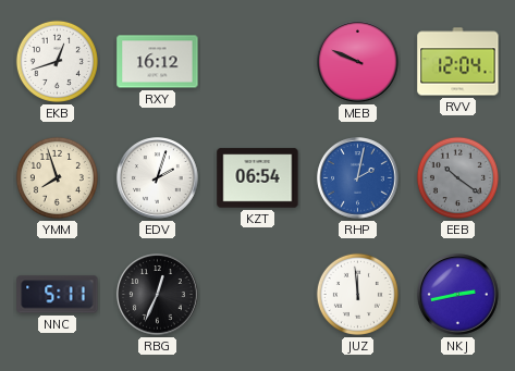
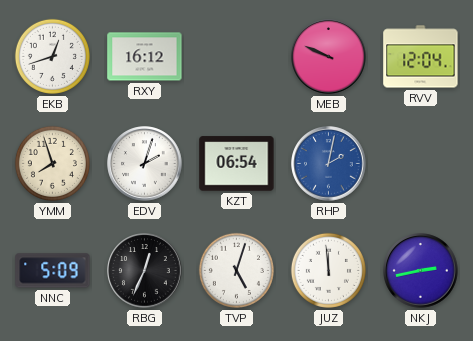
EEB: 10:21 -> none
NNC: 5:11 -> 5:09
TVP: none -> 5:03
